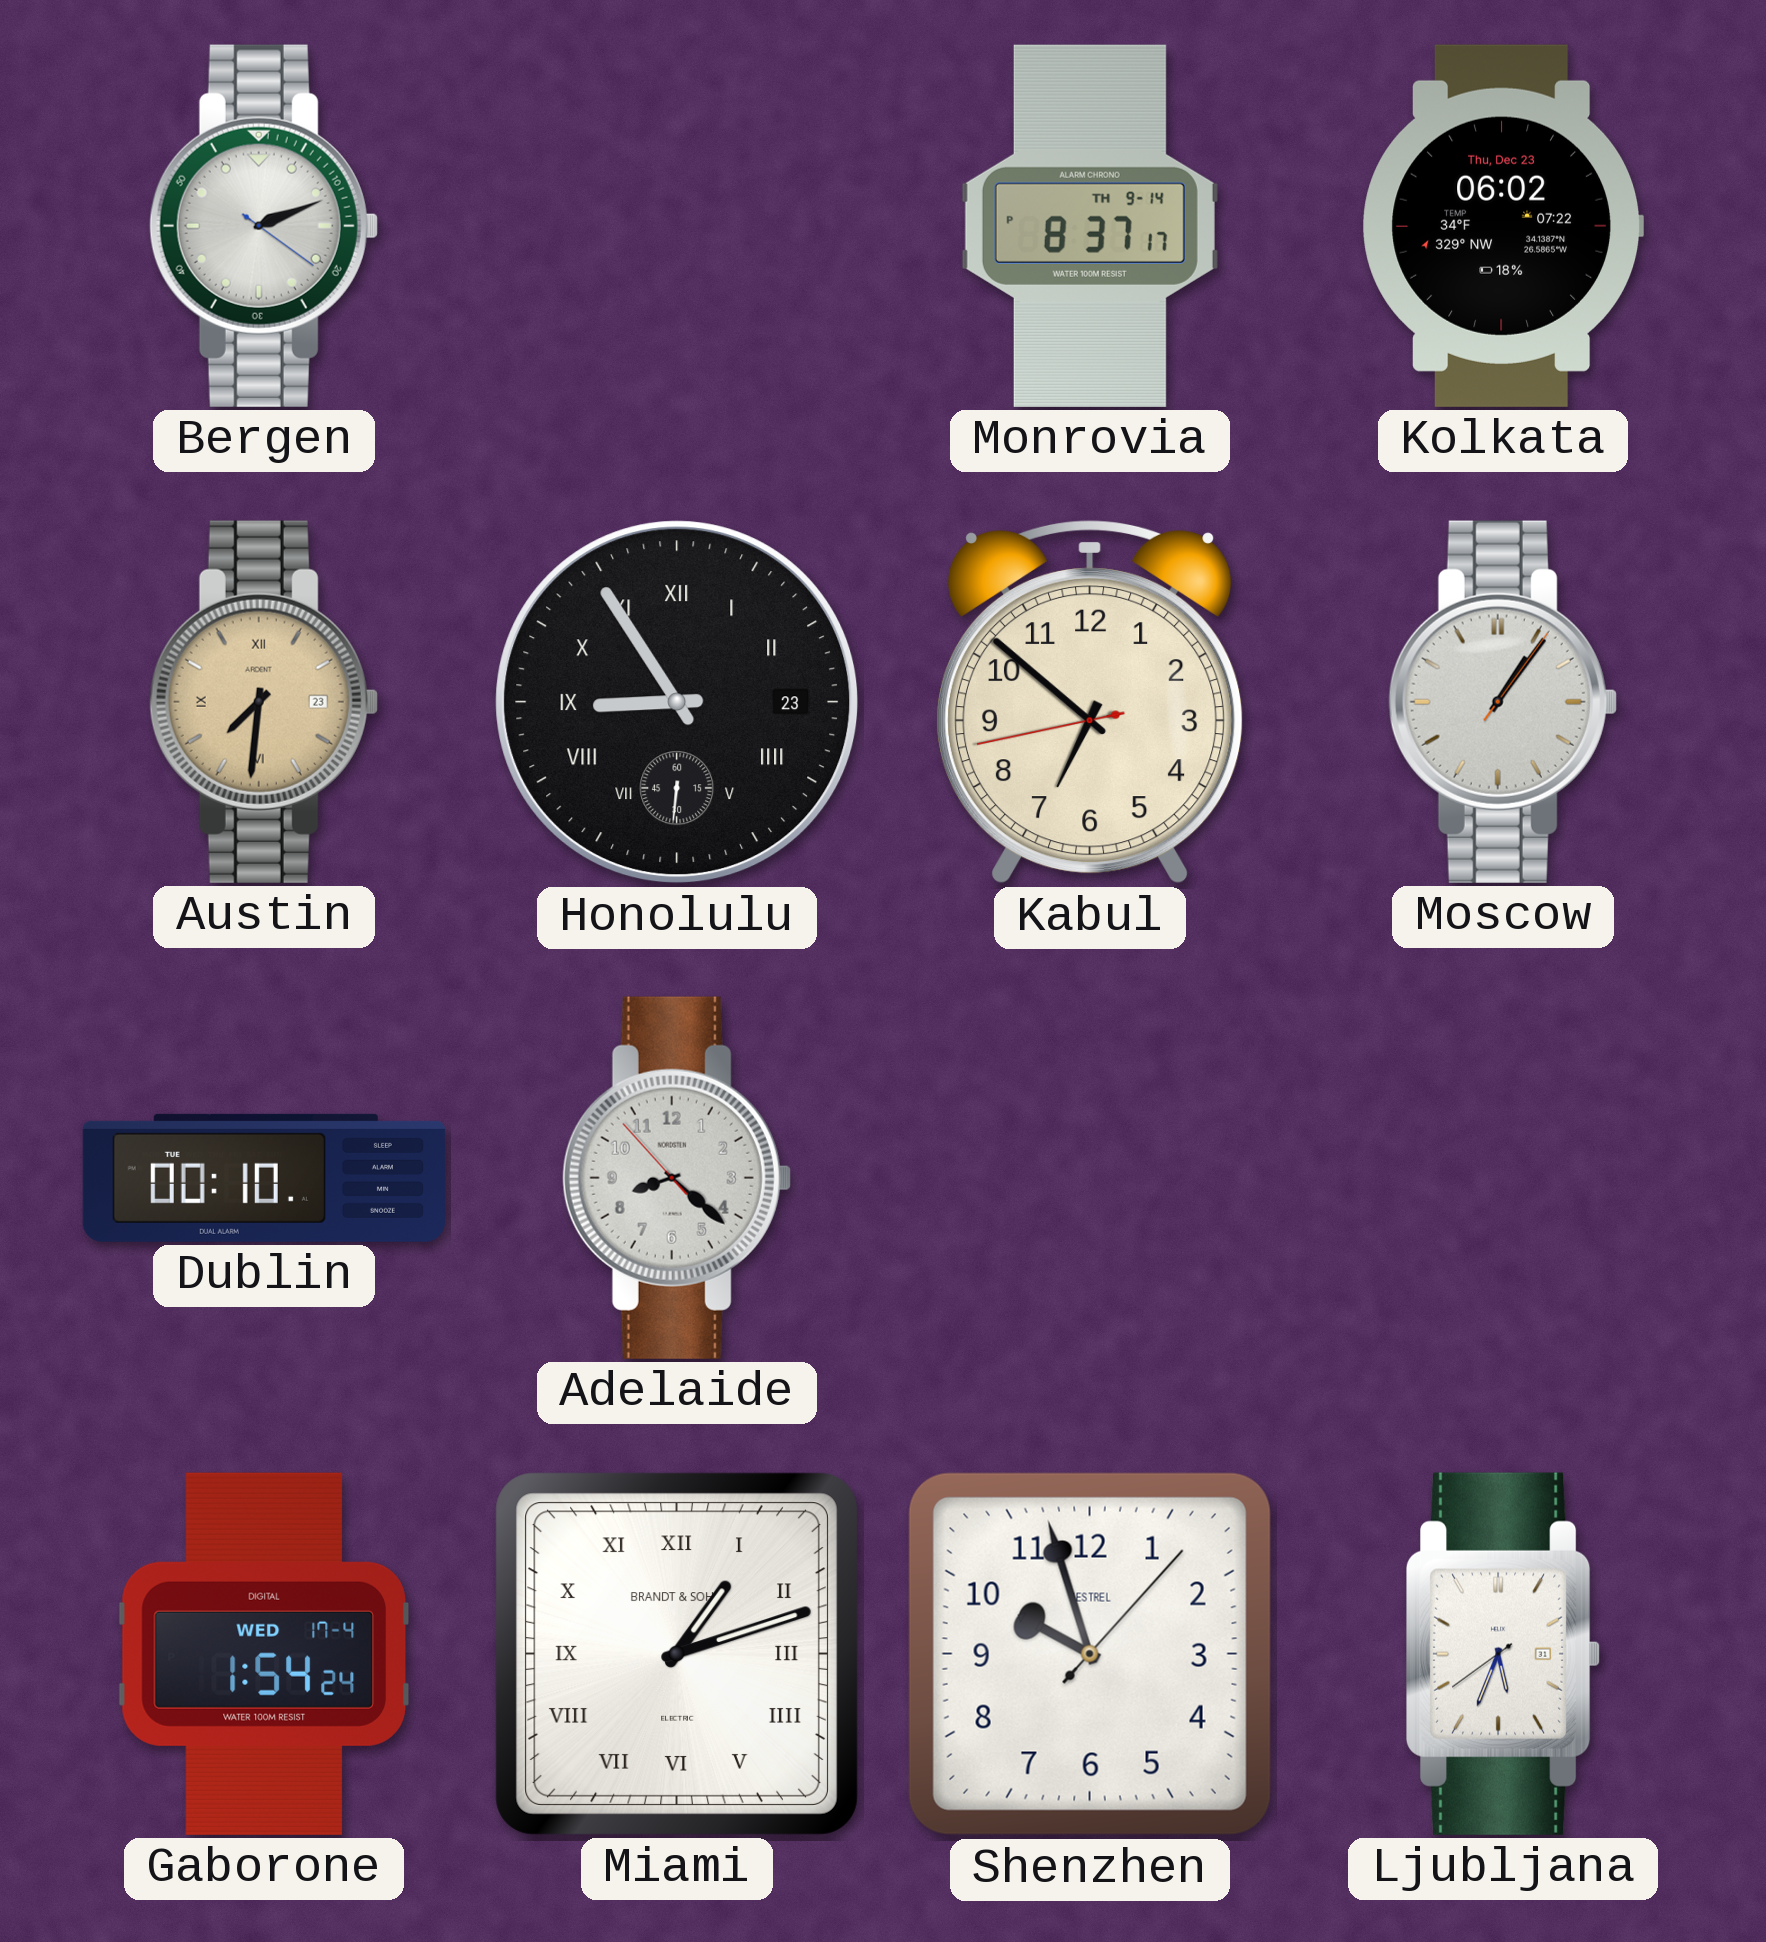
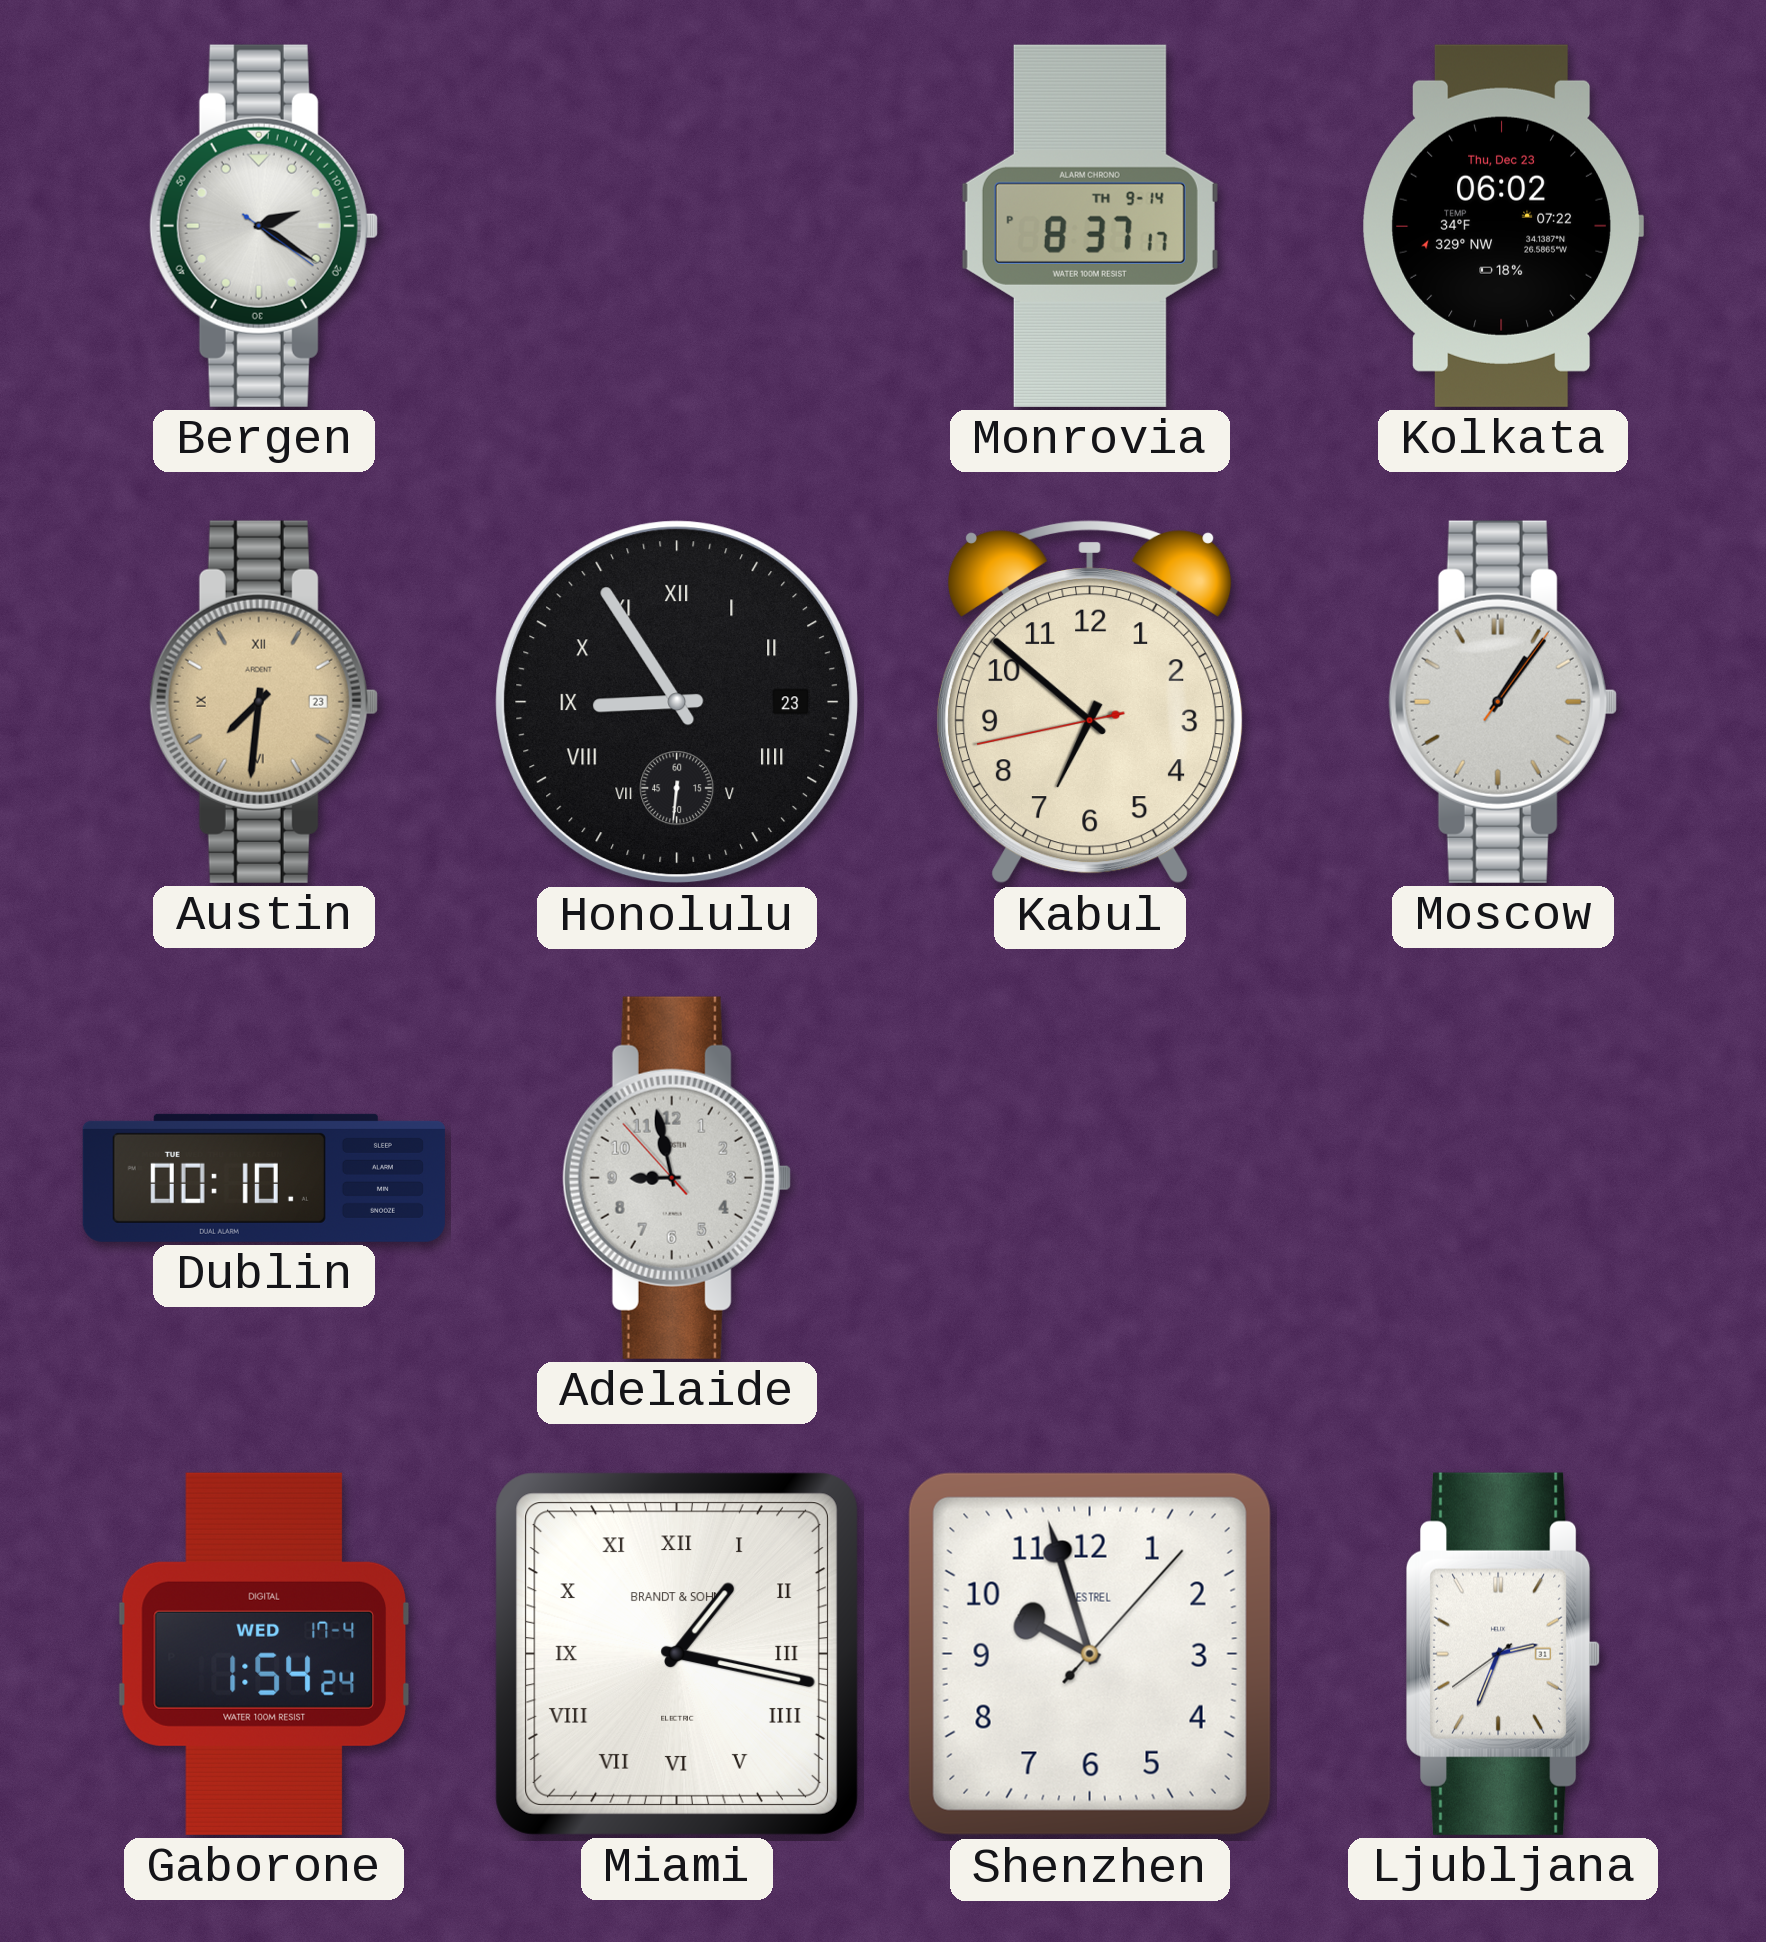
Bergen: 2:11 -> 2:20
Adelaide: 8:21 -> 8:57
Miami: 1:12 -> 1:17
Ljubljana: 5:33 -> 2:33
